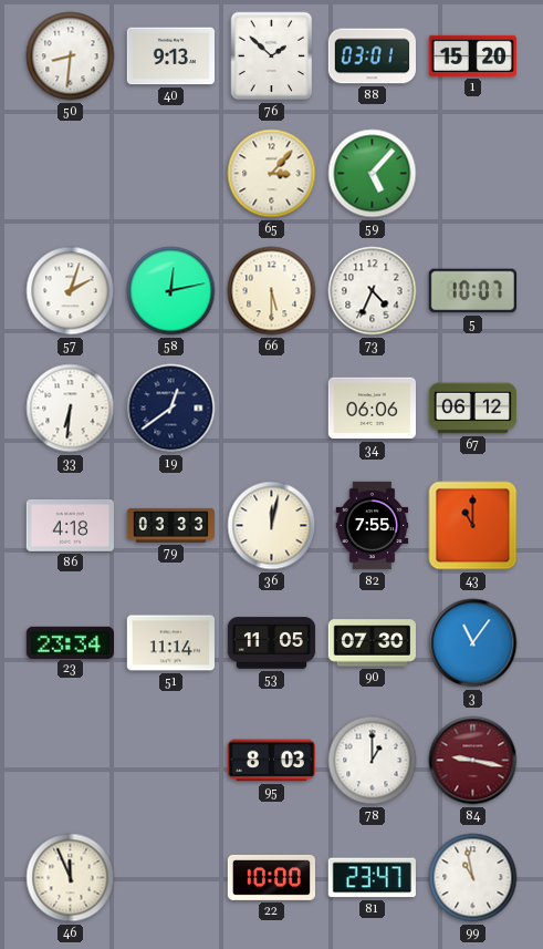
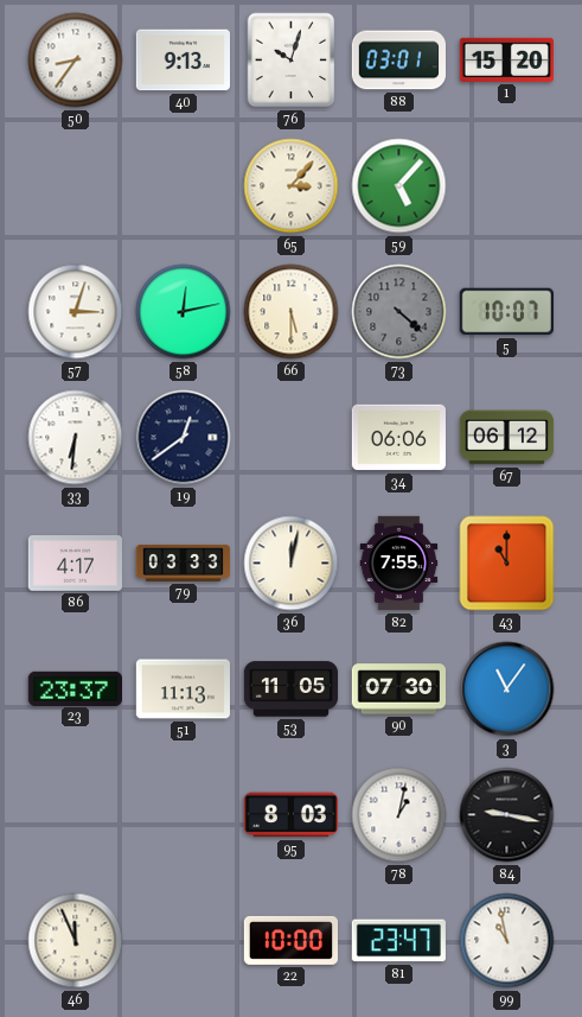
50: 8:31 -> 8:36
76: 1:52 -> 10:03
57: 2:03 -> 3:03
73: 4:34 -> 4:22
73 dial: white -> grey
86: 4:18 -> 4:17
23: 23:34 -> 23:37
51: 11:14 -> 11:13
78: 1:00 -> 1:02
84 dial: burgundy -> black
